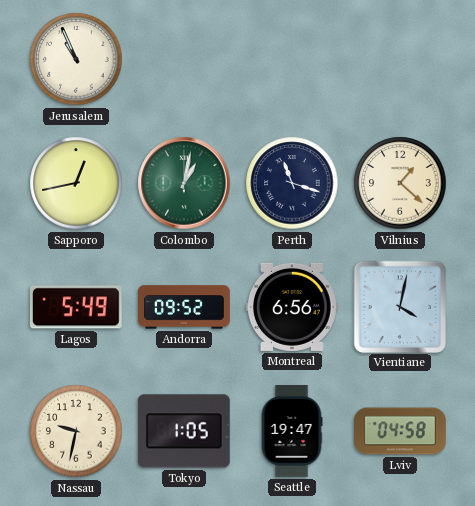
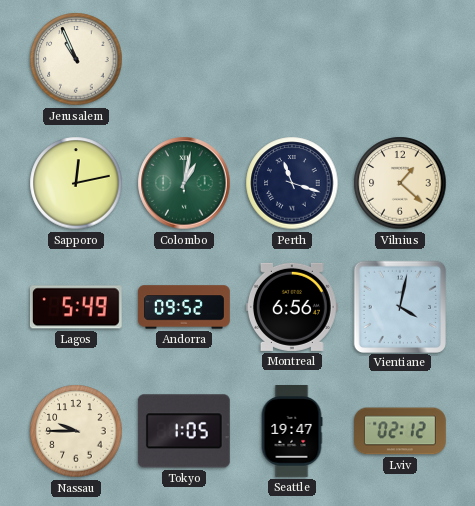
Sapporo: 12:43 -> 12:13
Nassau: 9:32 -> 9:45
Lviv: 04:58 -> 02:12
